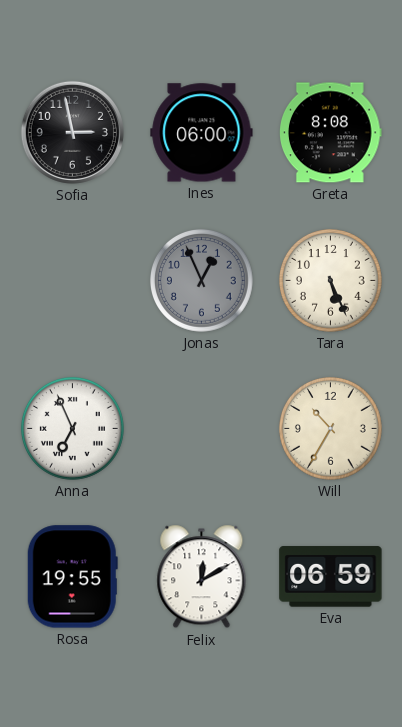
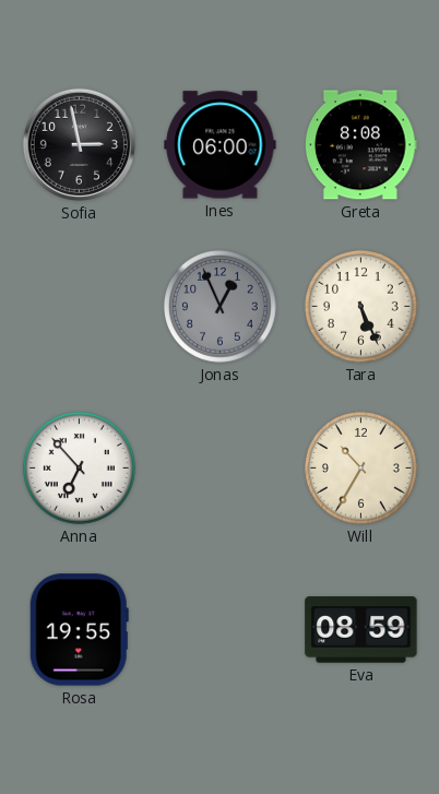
Anna: 6:56 -> 6:53
Felix: 12:10 -> none
Eva: 06:59 -> 08:59
